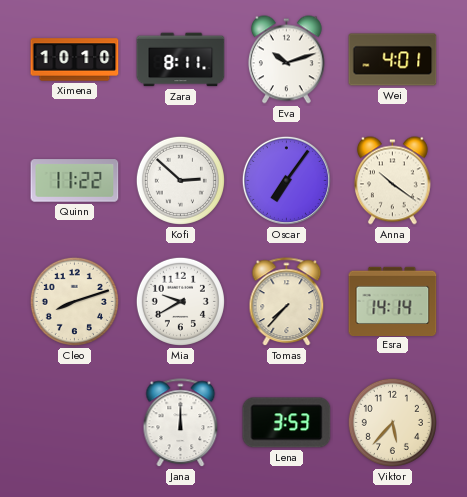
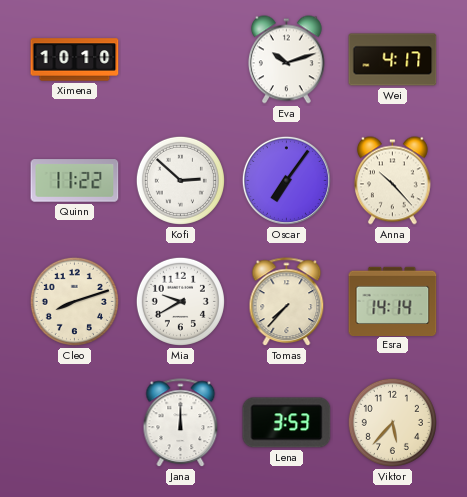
Zara: 8:11 -> none
Wei: 4:01 -> 4:17
Anna: 10:21 -> 10:23
